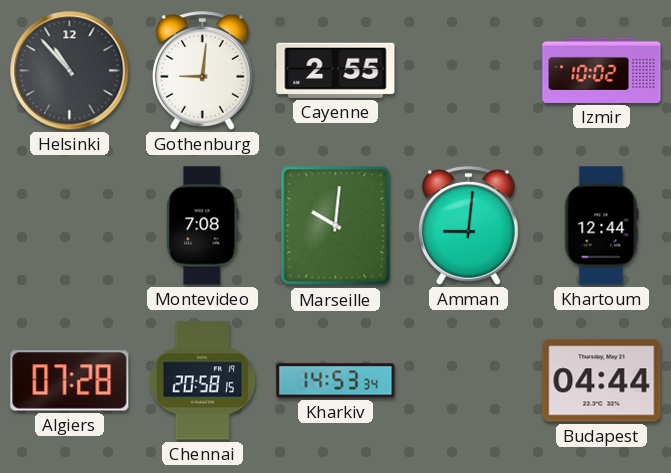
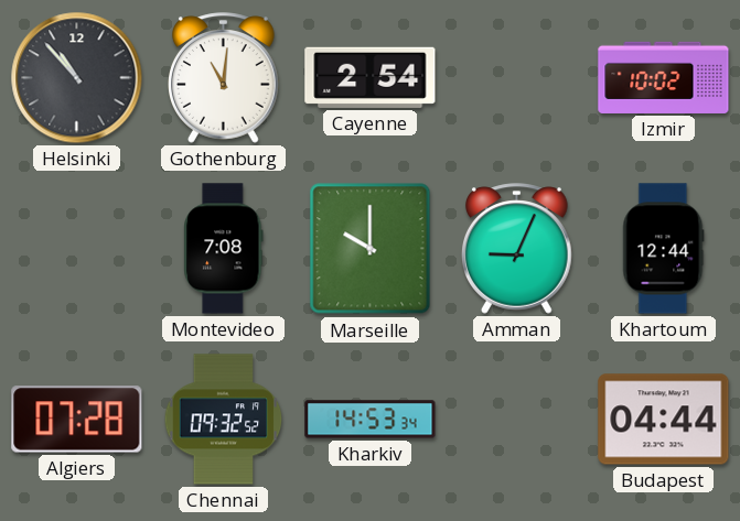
Gothenburg: 9:01 -> 11:01
Cayenne: 2:55 -> 2:54
Marseille: 10:01 -> 10:00
Amman: 9:01 -> 9:04
Chennai: 20:58 -> 09:32
